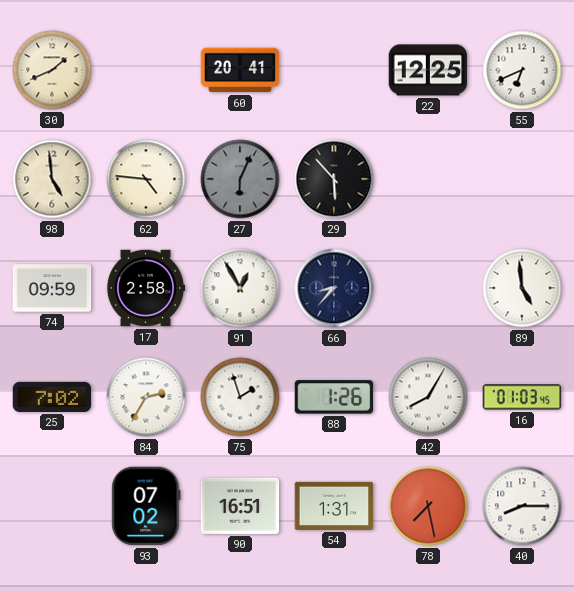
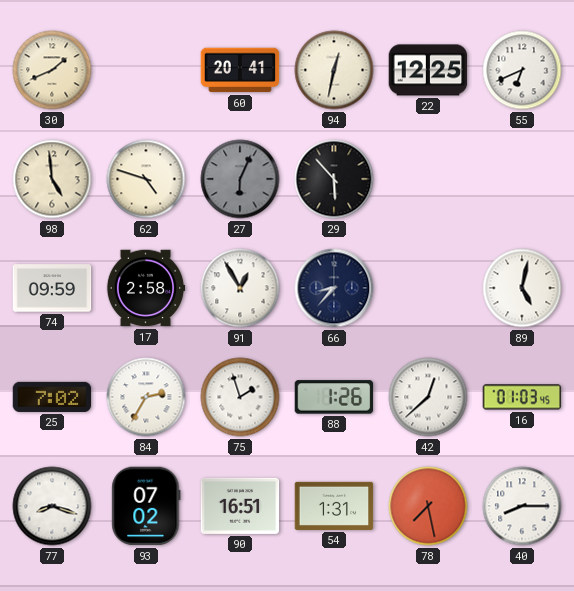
94: none -> 12:32
62: 4:46 -> 4:48
89: 4:59 -> 5:02
42: 8:05 -> 12:38
77: none -> 8:18
